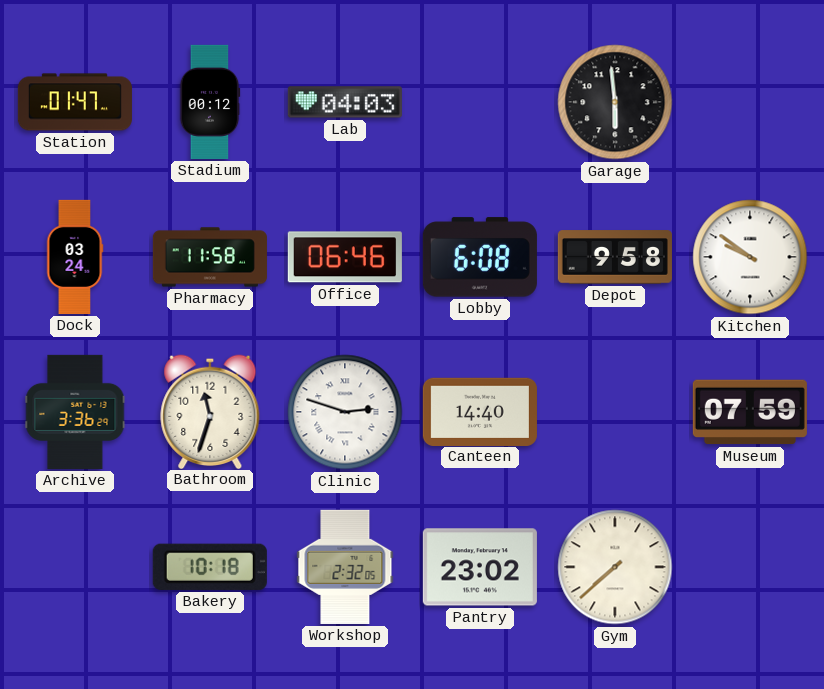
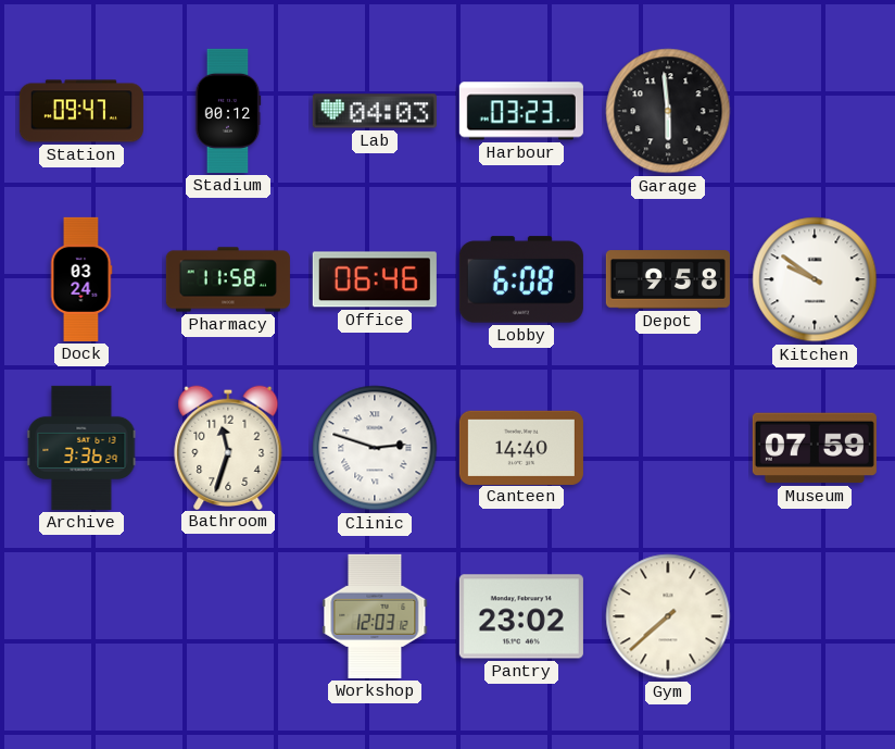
Station: 01:47 -> 09:47
Harbour: none -> 03:23
Bakery: 10:18 -> none
Workshop: 2:32 -> 12:03
